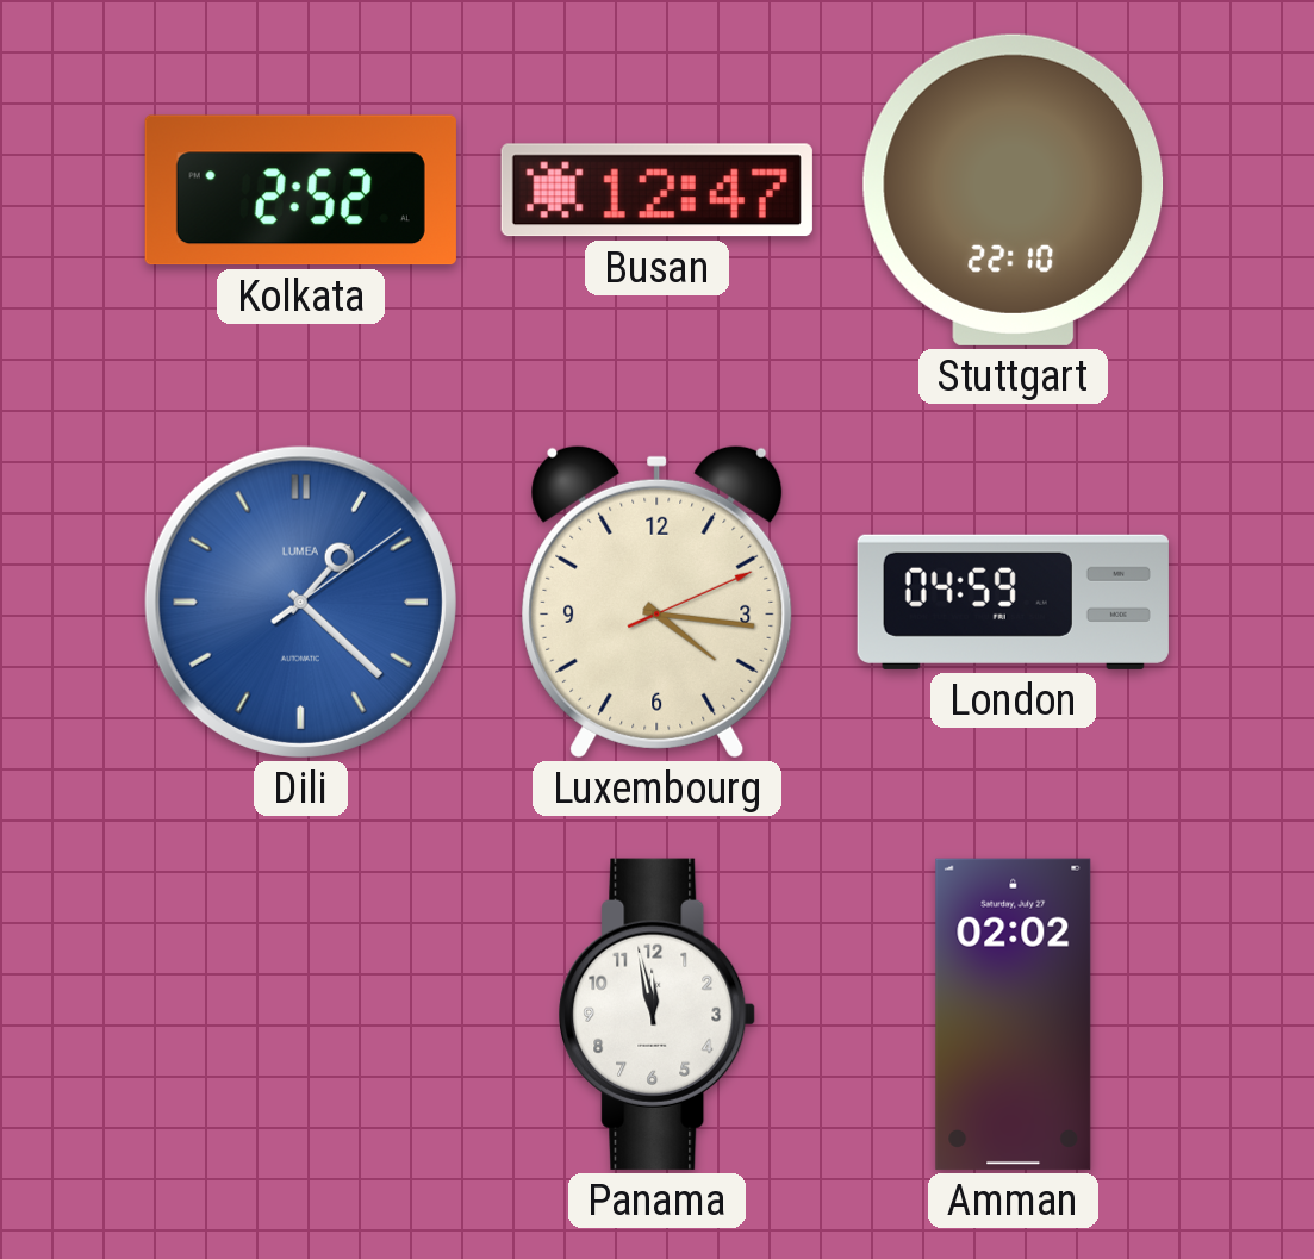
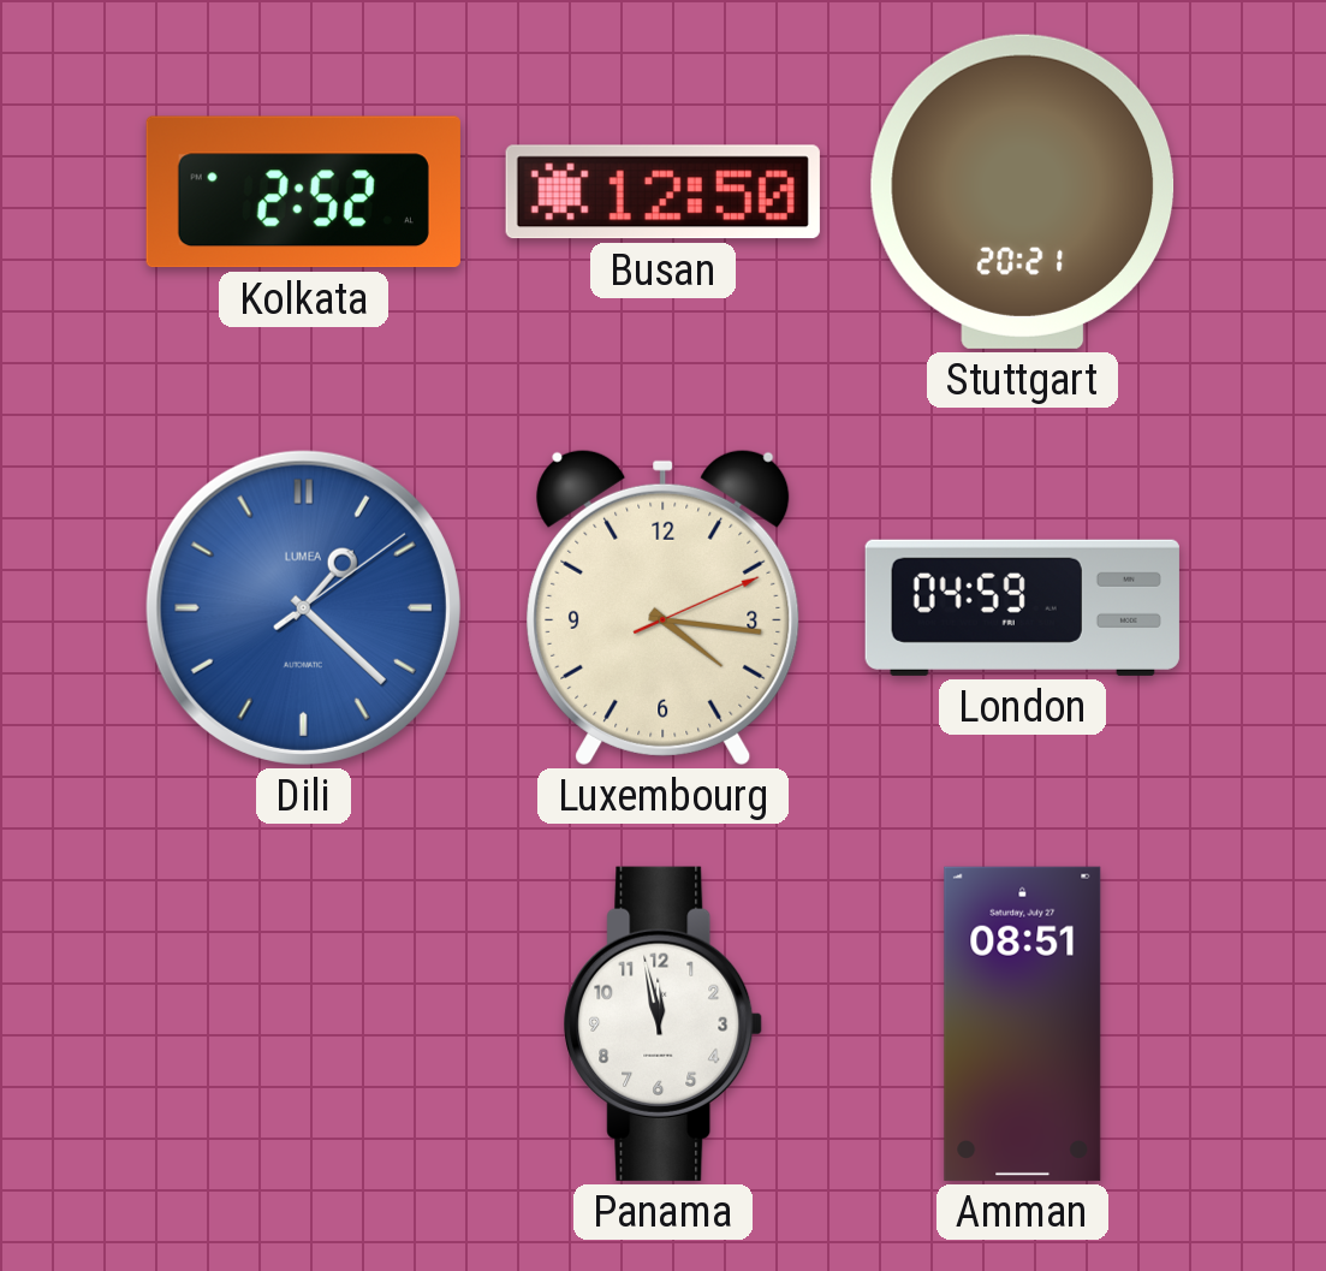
Busan: 12:47 -> 12:50
Stuttgart: 22:10 -> 20:21
Amman: 02:02 -> 08:51
